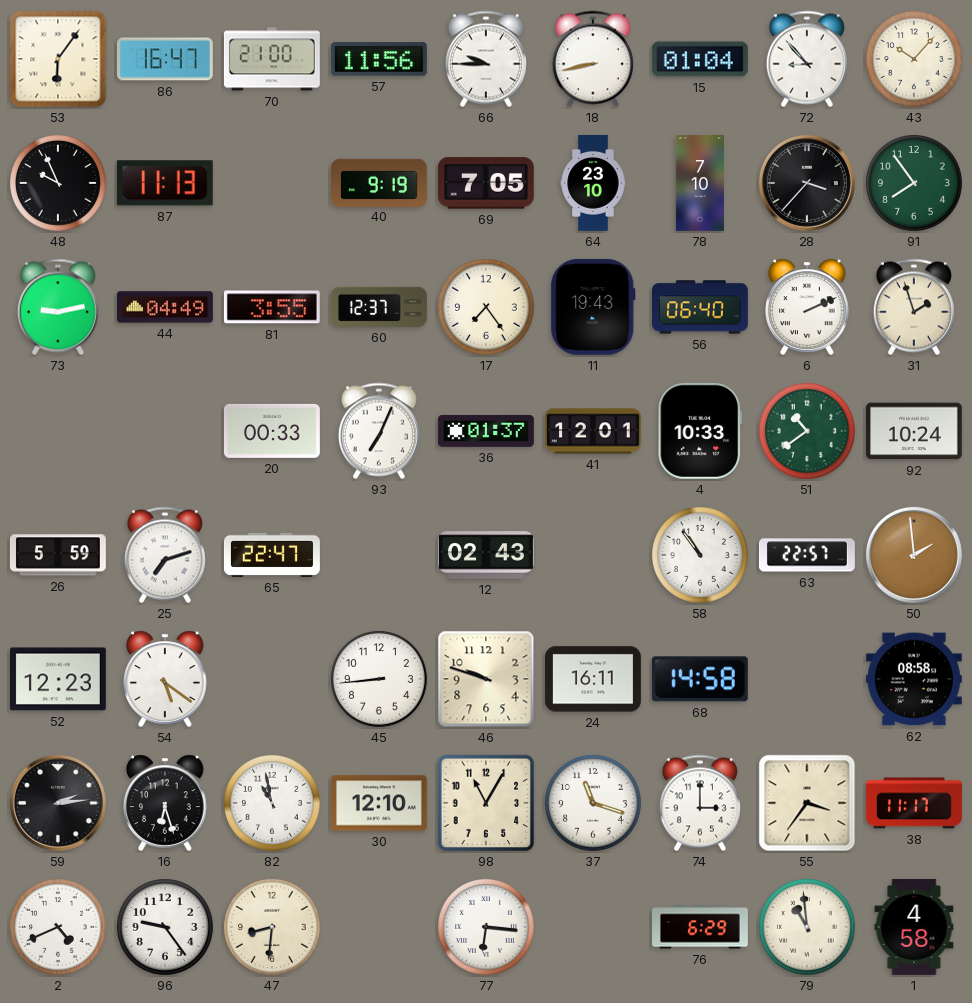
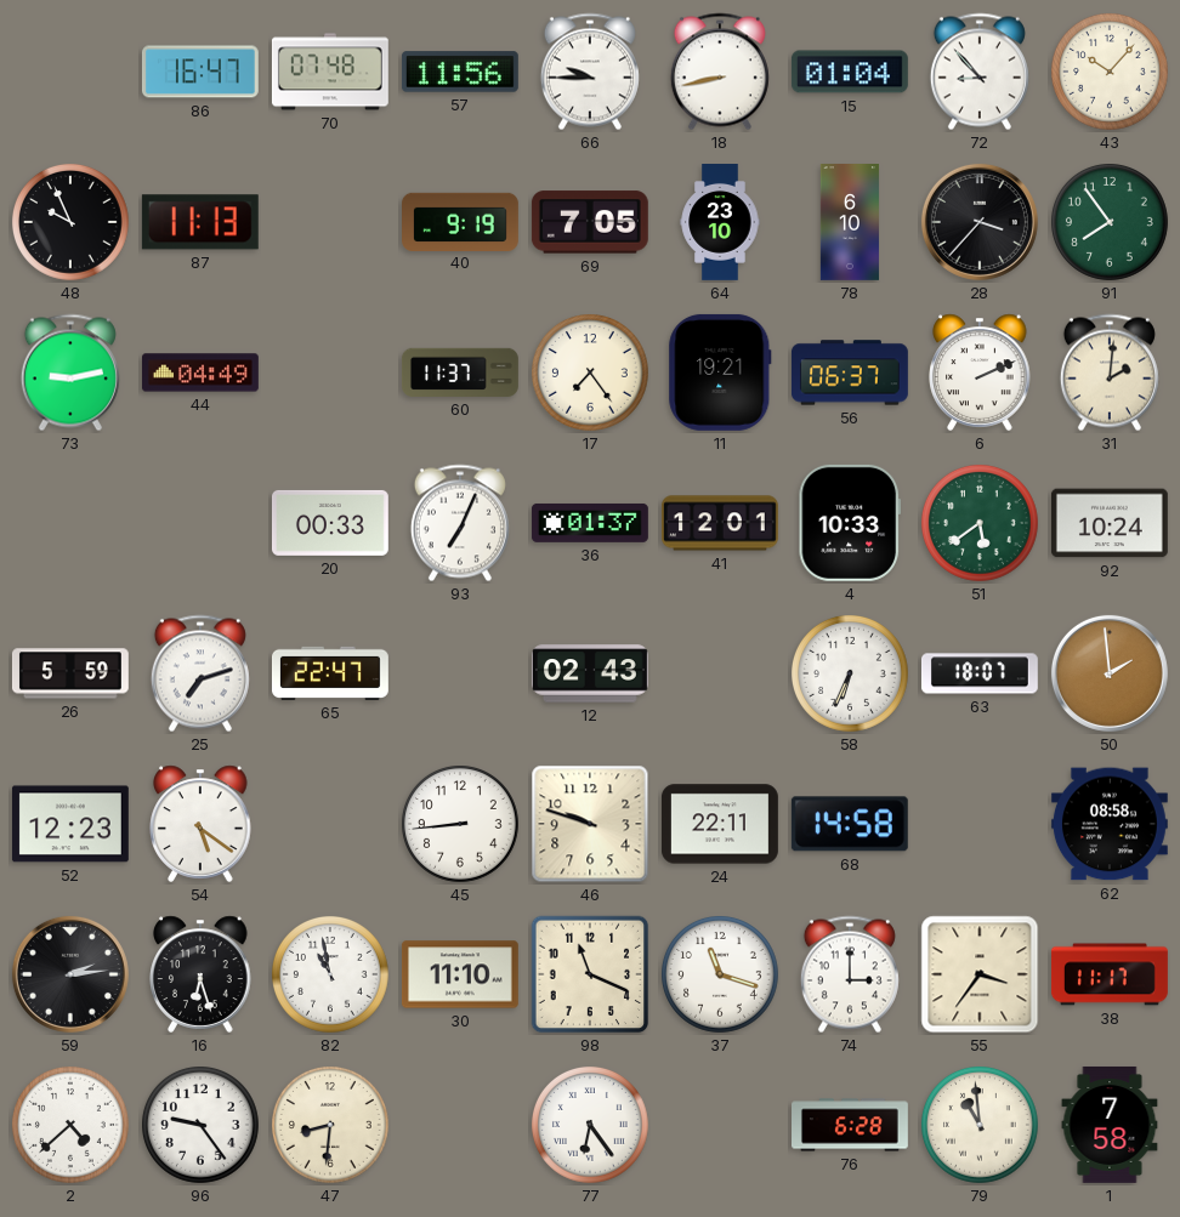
53: 6:06 -> none
70: 21:00 -> 07:48
78: 7:10 -> 6:10
81: 3:55 -> none
60: 12:37 -> 11:37
11: 19:43 -> 19:21
56: 06:40 -> 06:37
31: 1:57 -> 2:01
51: 10:39 -> 5:39
58: 10:54 -> 6:34
63: 22:57 -> 18:07
24: 16:11 -> 22:11
30: 12:10 -> 11:10
98: 11:05 -> 11:19
2: 4:41 -> 4:38
77: 6:16 -> 6:24
76: 6:29 -> 6:28
1: 4:58 -> 7:58
